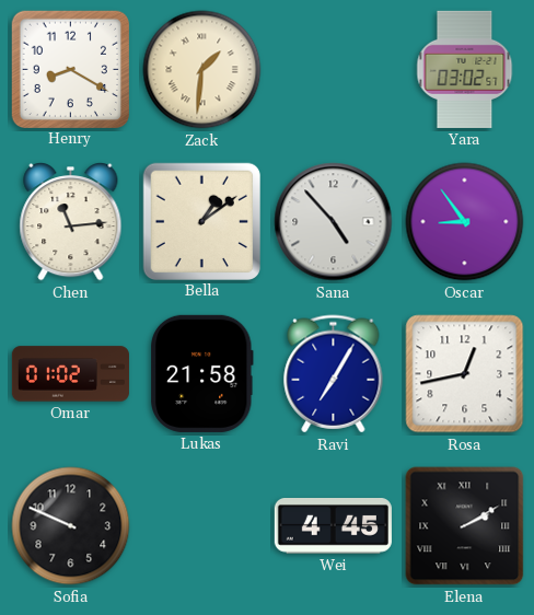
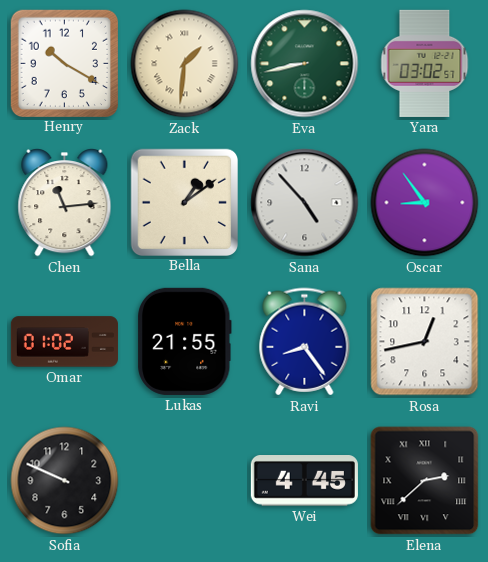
Henry: 8:20 -> 10:20
Eva: none -> 8:43
Lukas: 21:58 -> 21:55
Ravi: 7:05 -> 8:24
Elena: 2:10 -> 2:38
